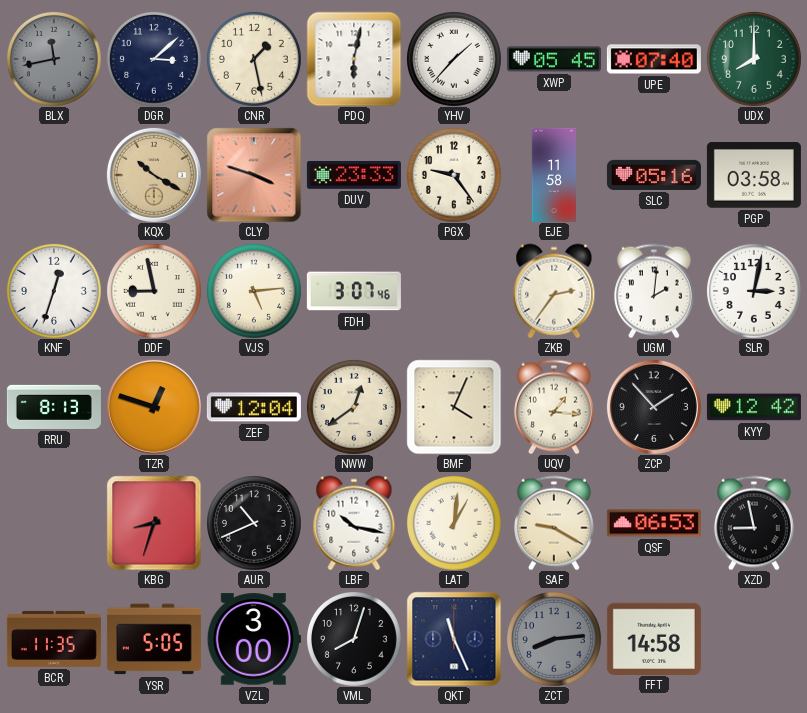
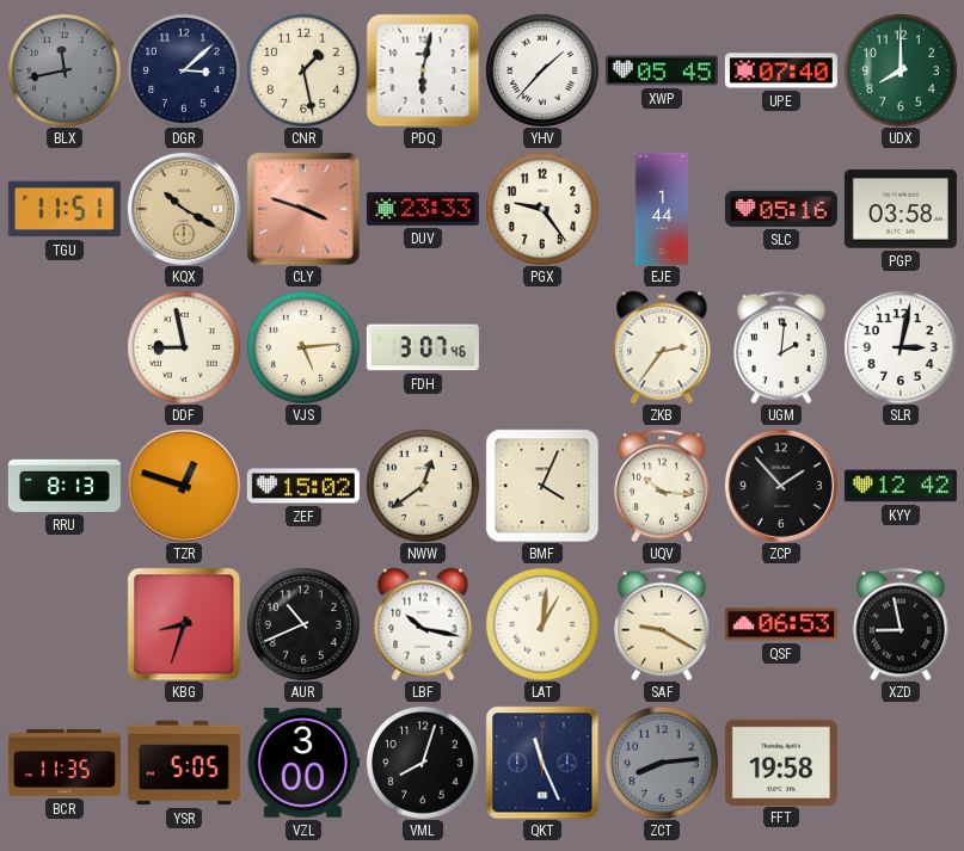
TGU: none -> 11:51
EJE: 11:58 -> 1:44
KNF: 12:33 -> none
ZEF: 12:04 -> 15:02
UQV: 1:16 -> 10:16
FFT: 14:58 -> 19:58
